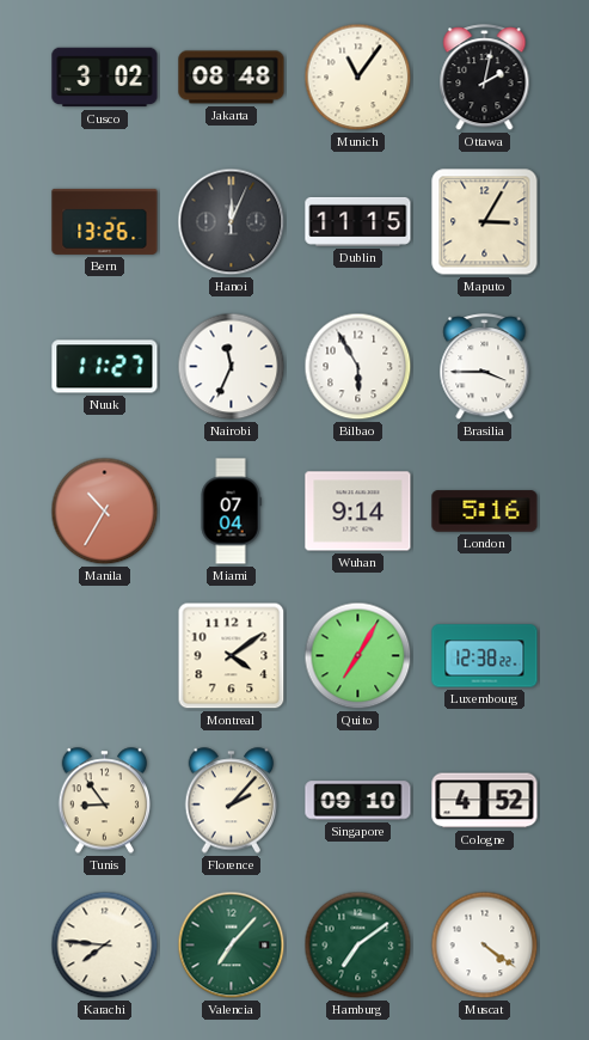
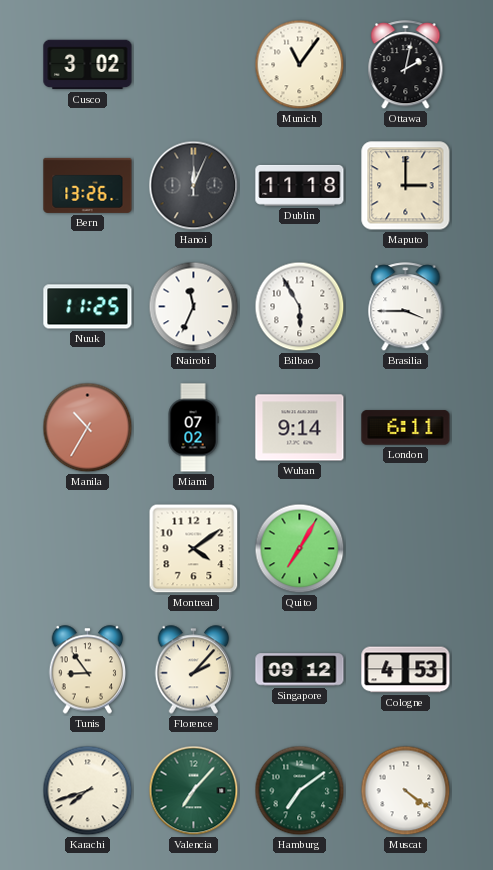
Jakarta: 08:48 -> none
Dublin: 11:15 -> 11:18
Maputo: 3:05 -> 3:00
Nuuk: 11:27 -> 11:25
Miami: 07:04 -> 07:02
London: 5:16 -> 6:11
Luxembourg: 12:38 -> none
Singapore: 09:10 -> 09:12
Cologne: 4:52 -> 4:53
Karachi: 7:46 -> 7:42
